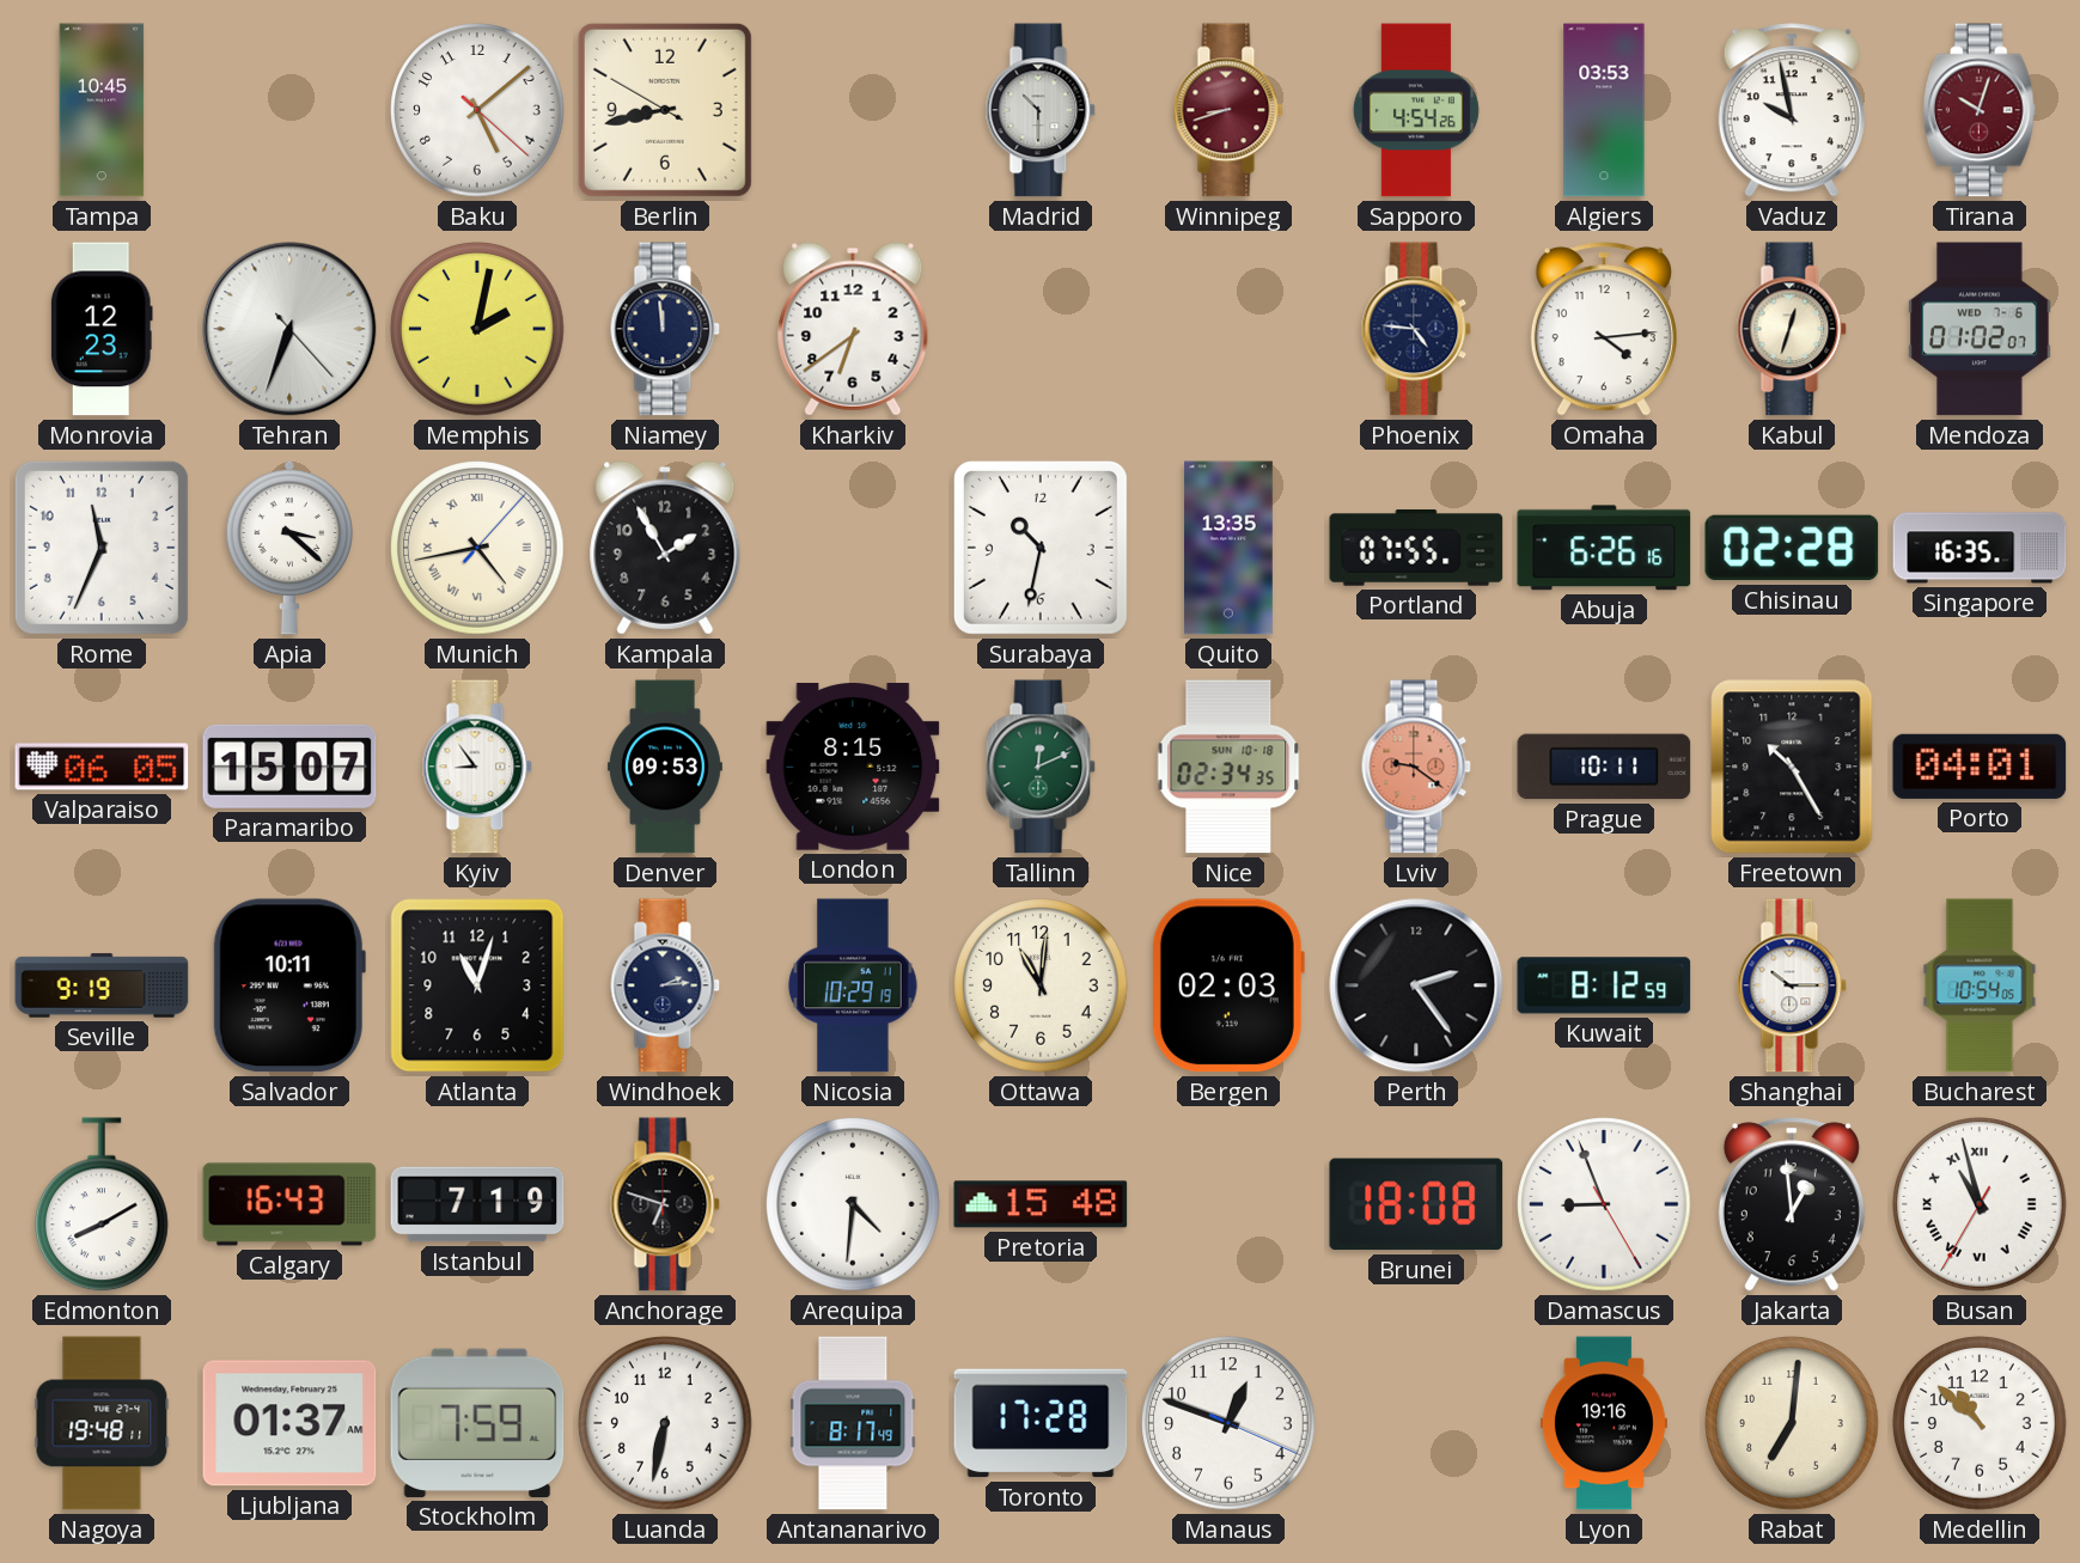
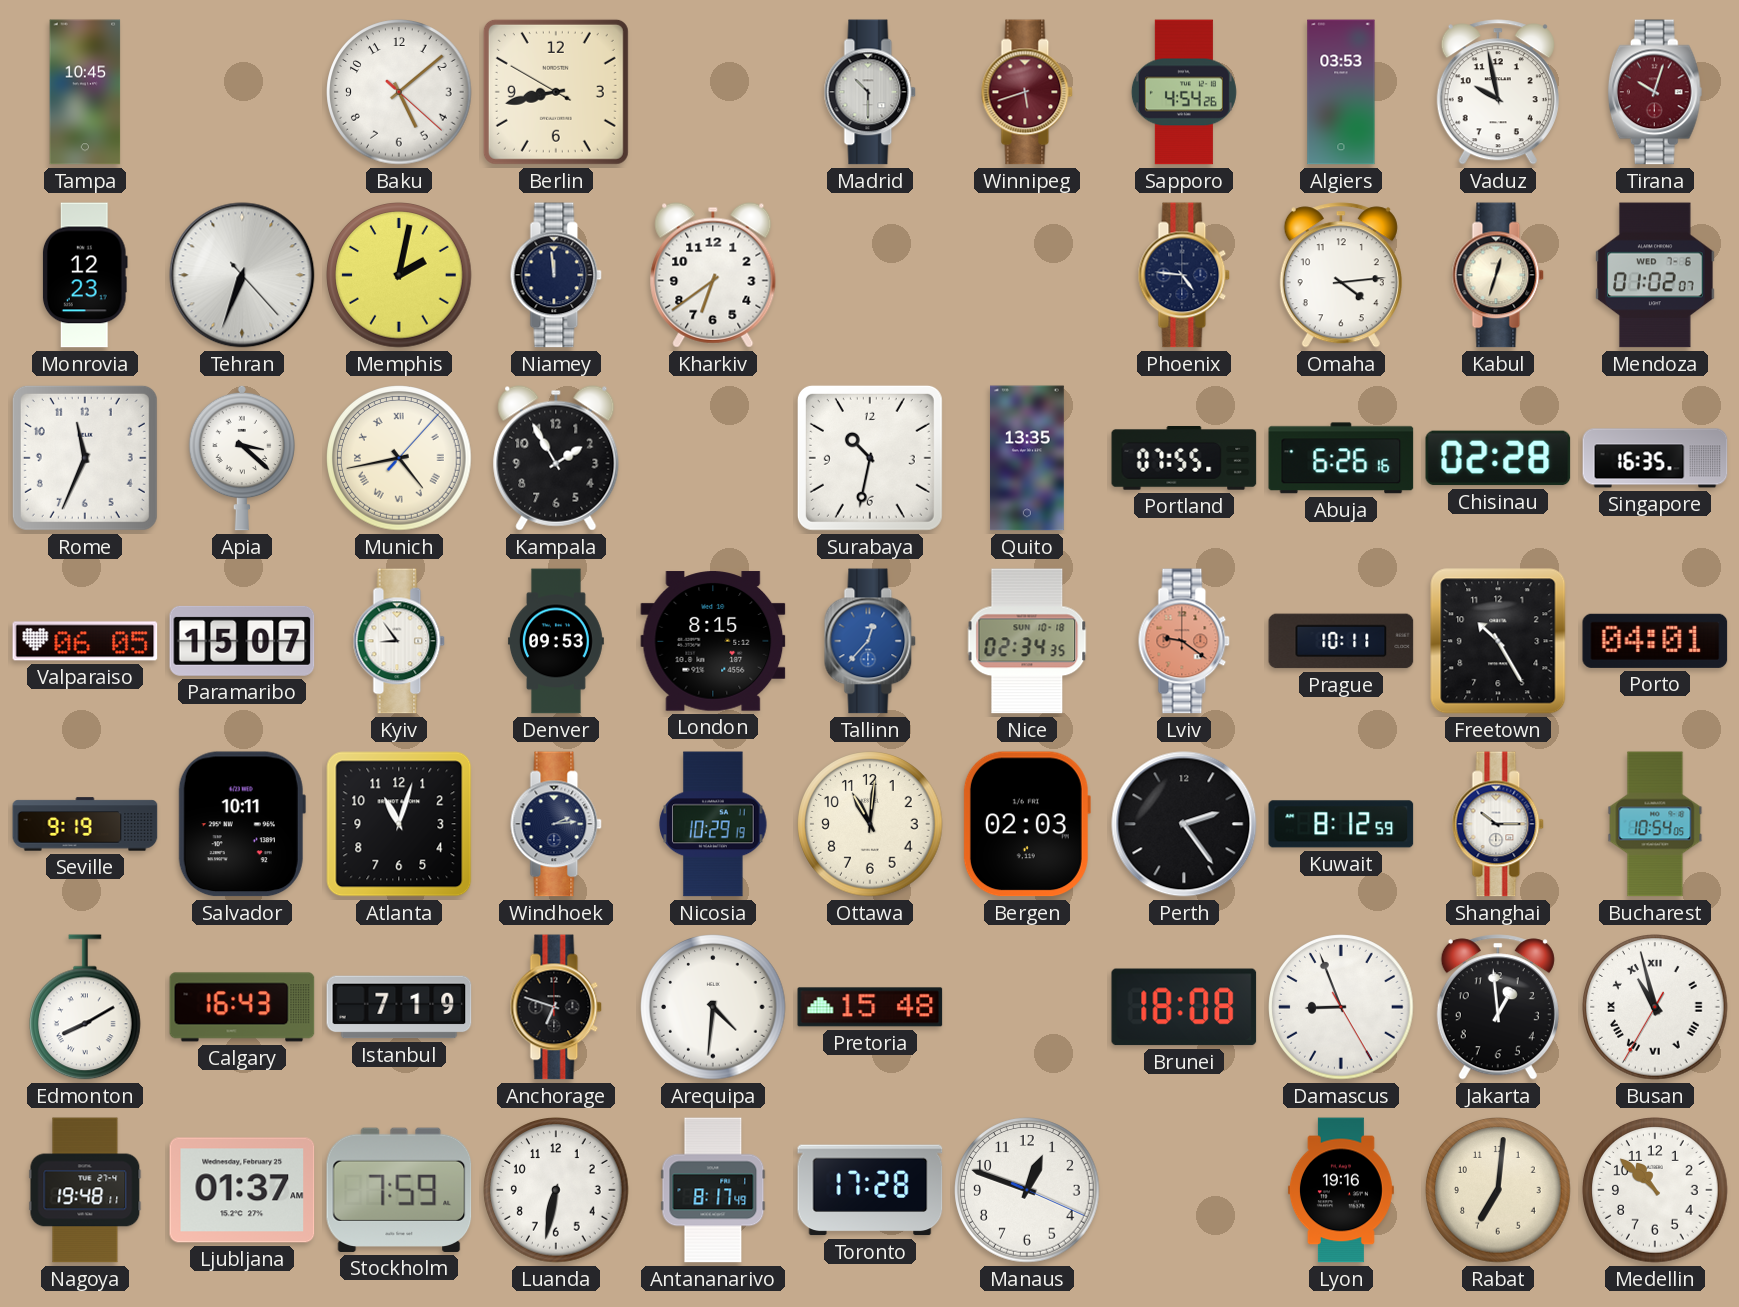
Winnipeg: 8:42 -> 5:42
Tallinn: 12:11 -> 12:37
Tallinn dial: green -> blue
